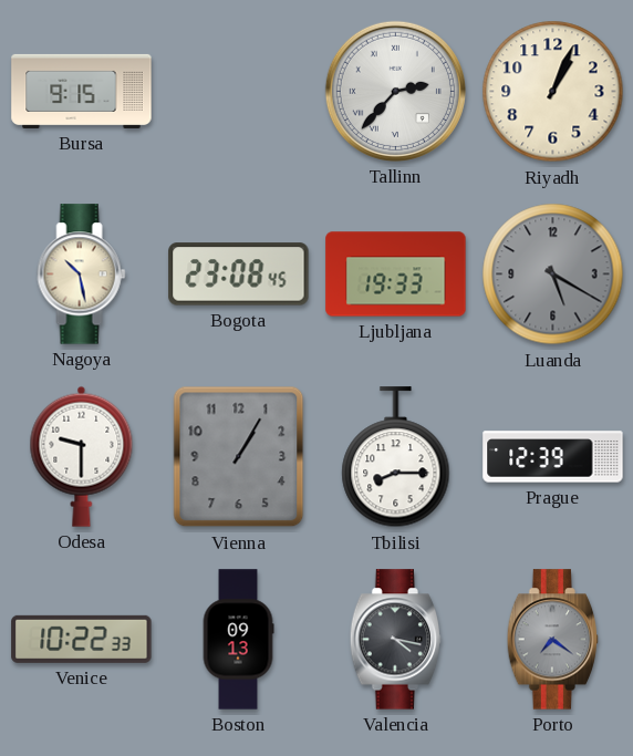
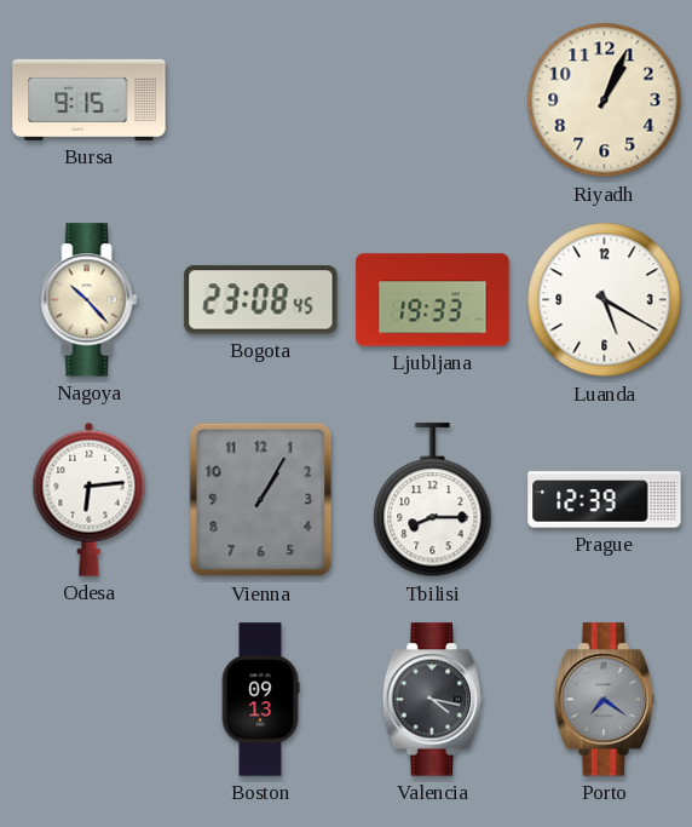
Tallinn: 2:37 -> none
Nagoya: 10:28 -> 10:23
Luanda dial: grey -> white
Odesa: 9:30 -> 6:14
Venice: 10:22 -> none
